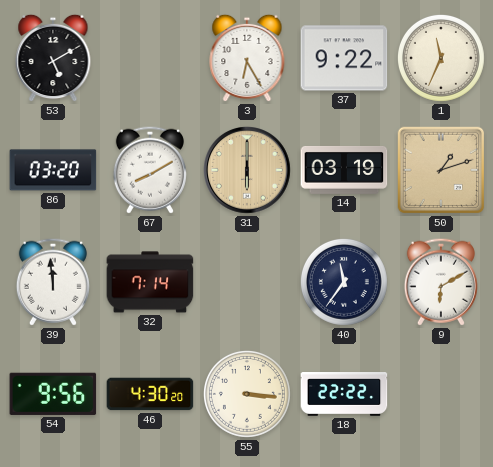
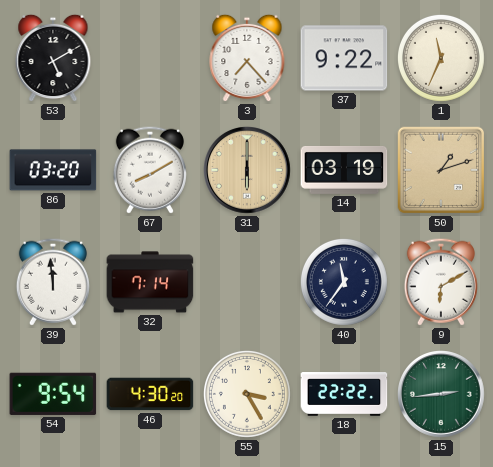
3: 6:25 -> 7:23
54: 9:56 -> 9:54
55: 3:16 -> 3:25
15: none -> 2:44
